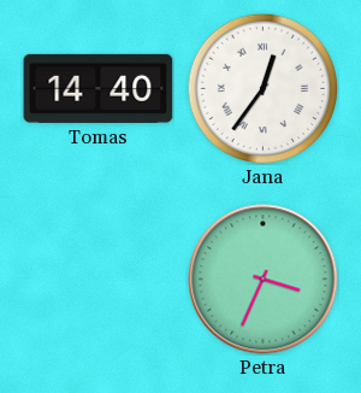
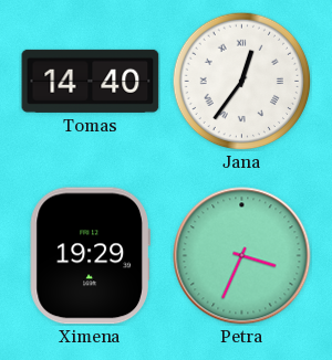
Ximena: none -> 19:29
